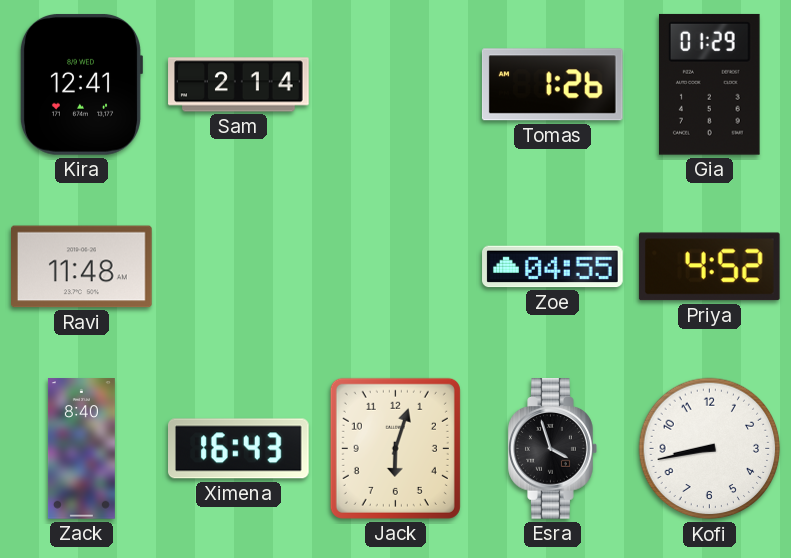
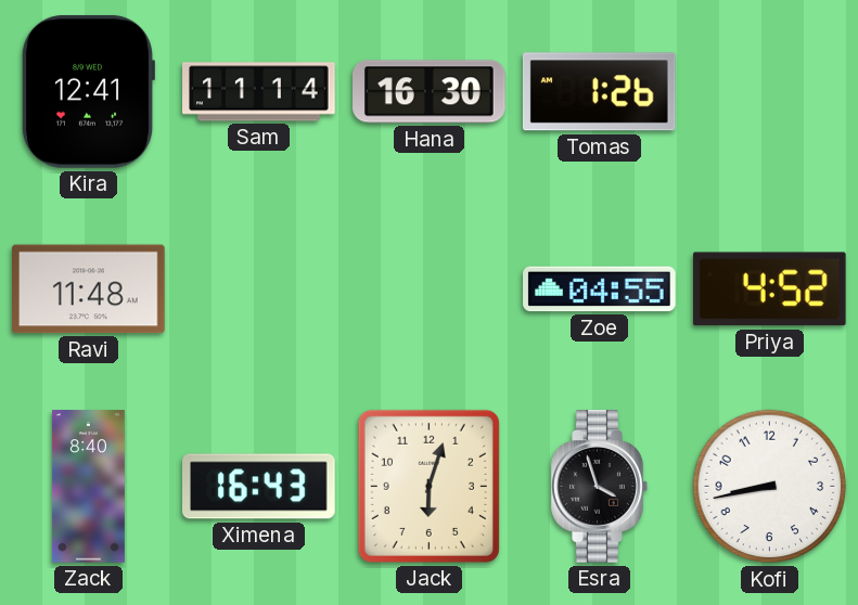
Sam: 2:14 -> 11:14
Hana: none -> 16:30
Gia: 01:29 -> none
